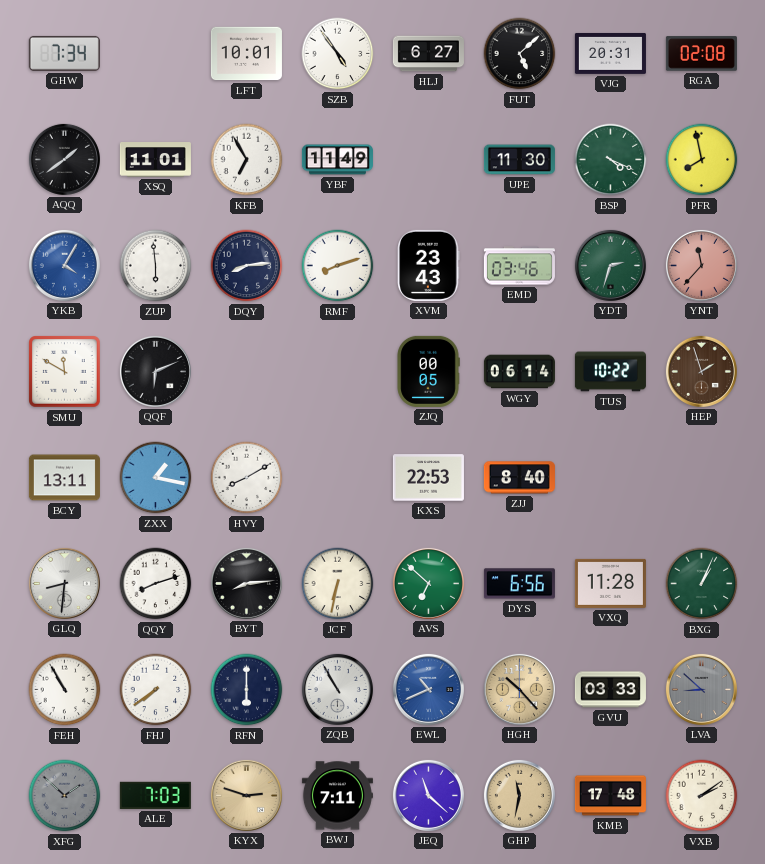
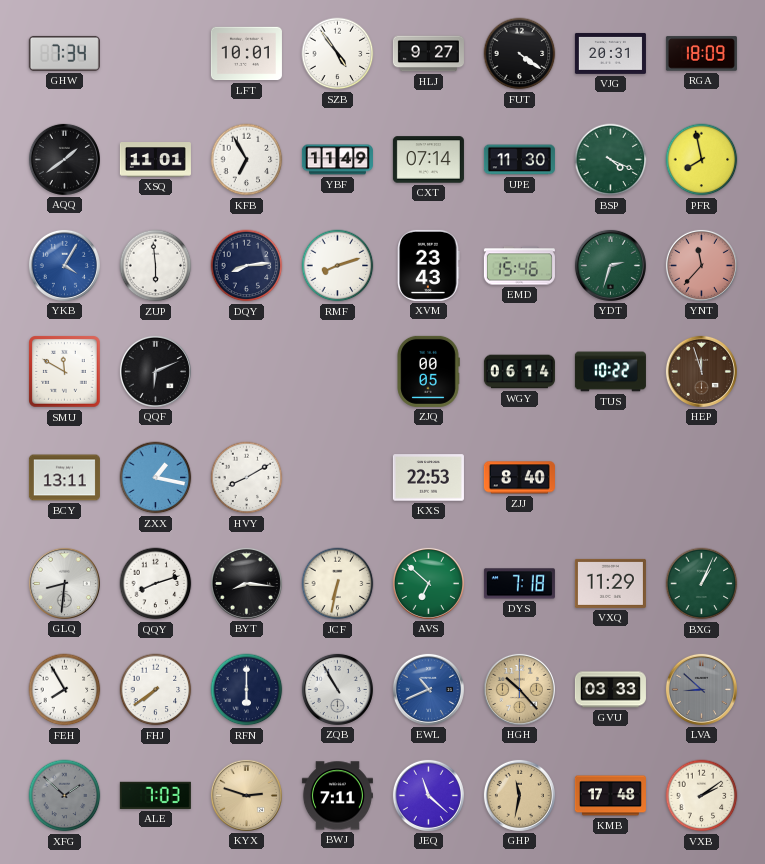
HLJ: 6:27 -> 9:27
FUT: 5:08 -> 4:21
RGA: 02:08 -> 18:09
CXT: none -> 07:14
EMD: 03:46 -> 15:46
HEP: 1:57 -> 11:57
BYT: 8:14 -> 8:16
DYS: 6:56 -> 7:18
VXQ: 11:28 -> 11:29
FEH: 10:55 -> 7:55
